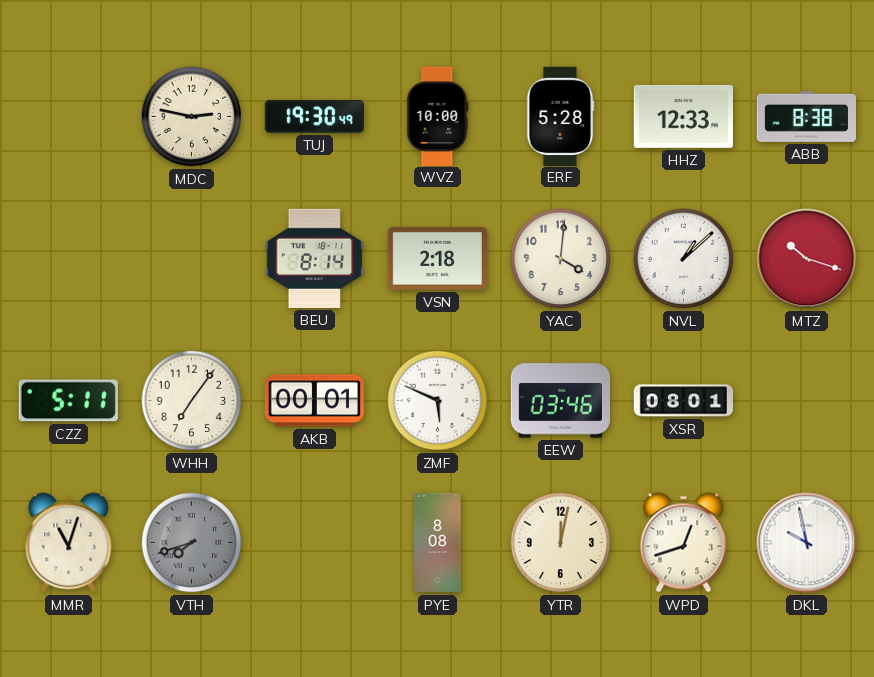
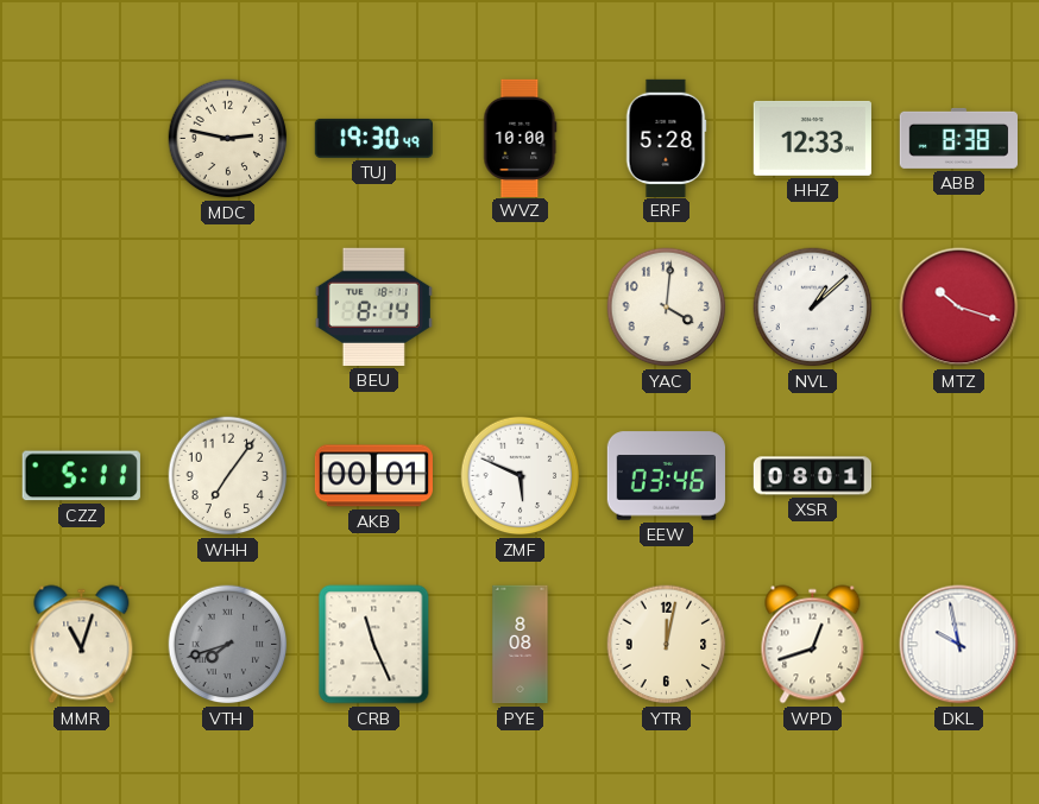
VSN: 2:18 -> none
CRB: none -> 11:26
